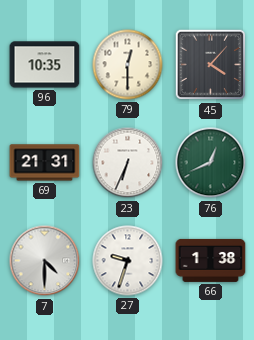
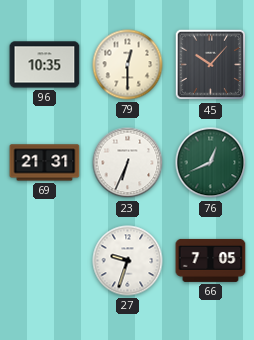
45: 4:07 -> 10:07
7: 4:30 -> none
66: 1:38 -> 7:05
